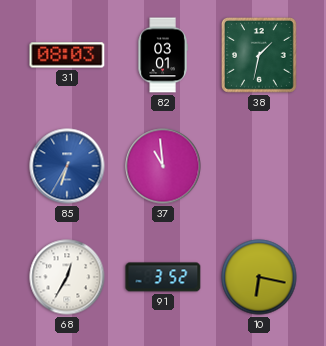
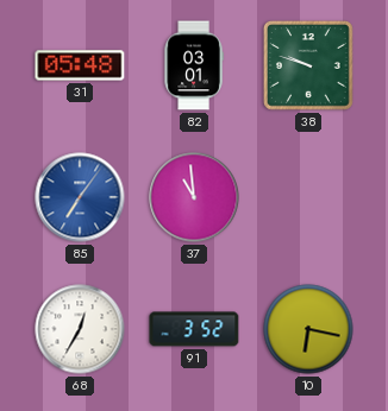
31: 08:03 -> 05:48
38: 1:32 -> 9:48
85: 6:35 -> 7:06
